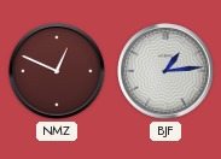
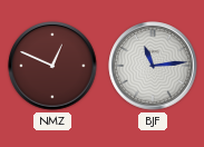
BJF: 1:14 -> 11:14
